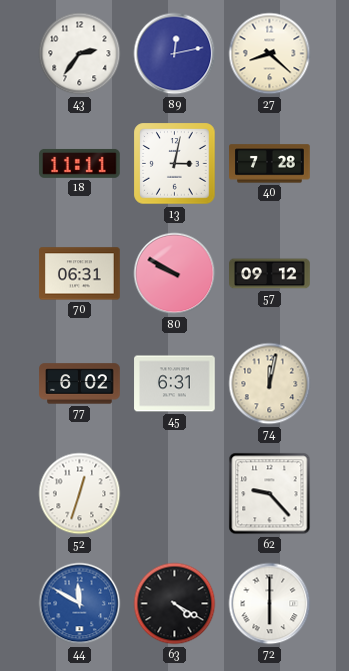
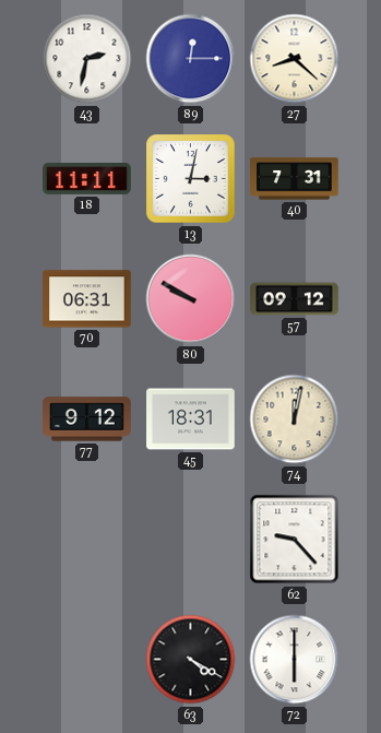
43: 2:36 -> 2:32
89: 12:13 -> 12:15
40: 7:28 -> 7:31
77: 6:02 -> 9:12
45: 6:31 -> 18:31
52: 12:33 -> none
44: 11:50 -> none
